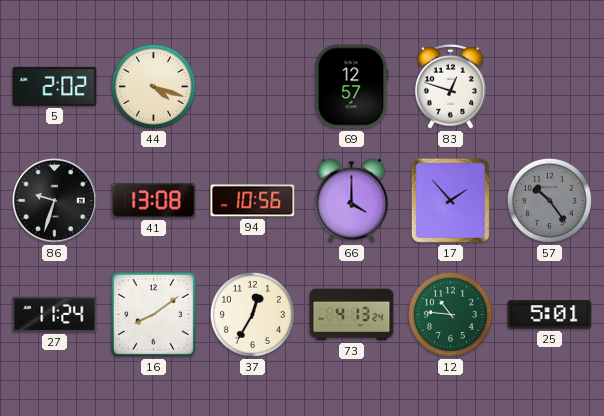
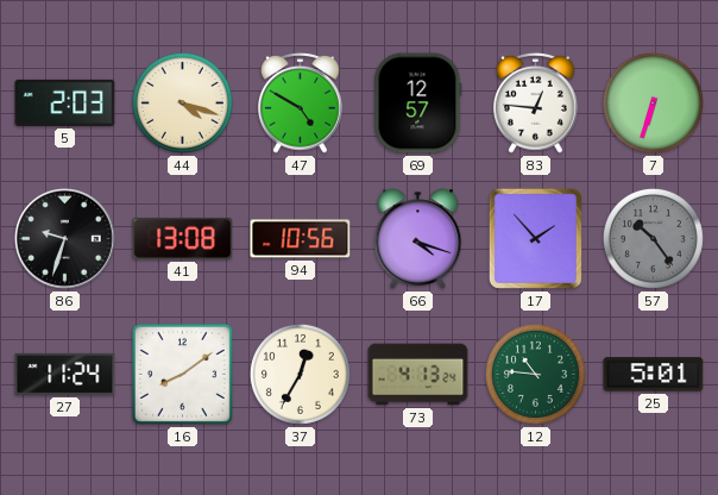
5: 2:02 -> 2:03
47: none -> 4:50
83: 12:48 -> 12:46
7: none -> 6:33
66: 4:00 -> 4:18
